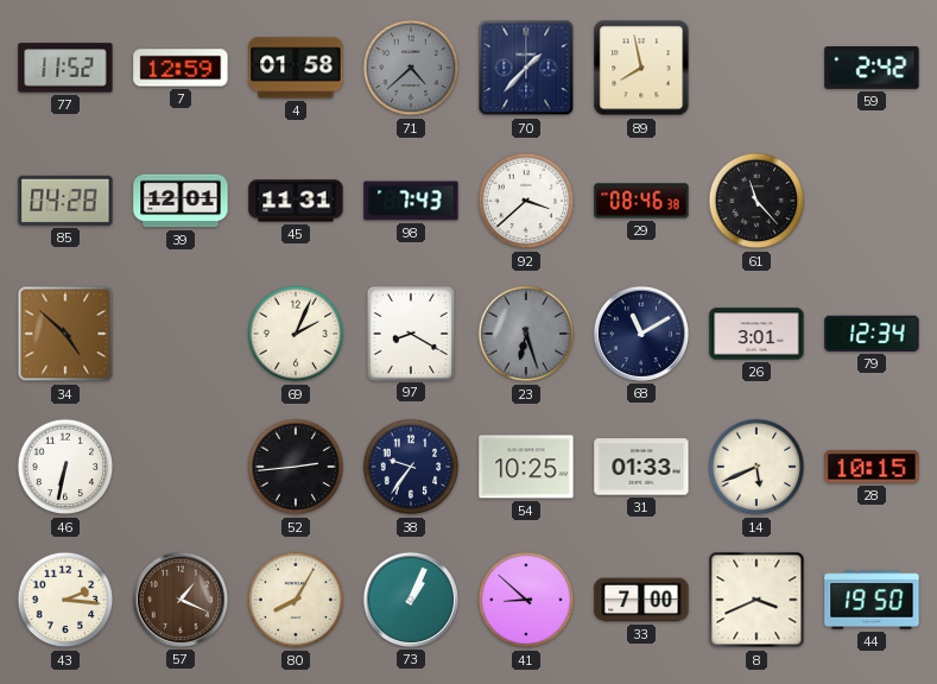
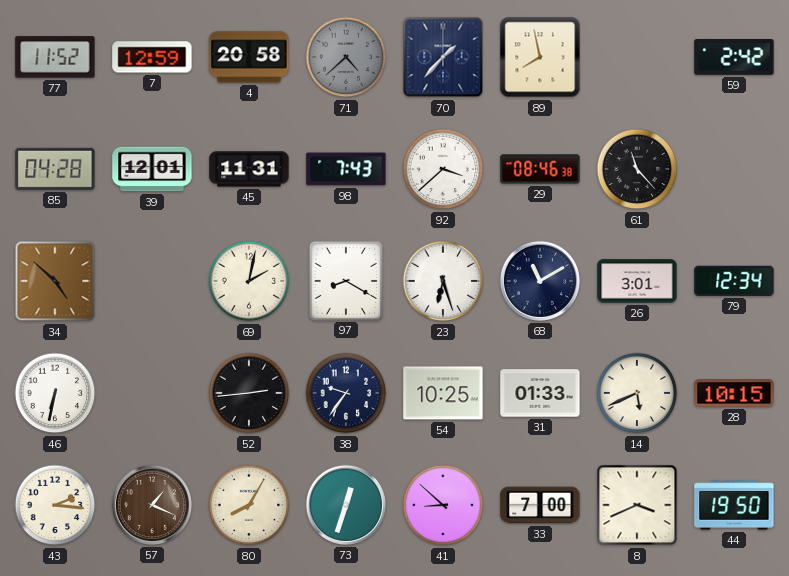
4: 01:58 -> 20:58
69: 2:04 -> 2:02
23 dial: grey -> white
73: 1:04 -> 12:33
